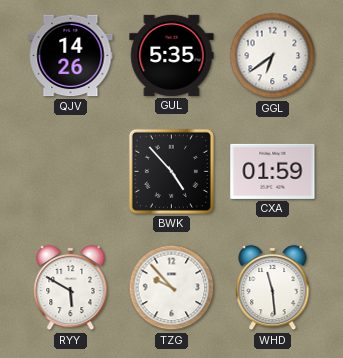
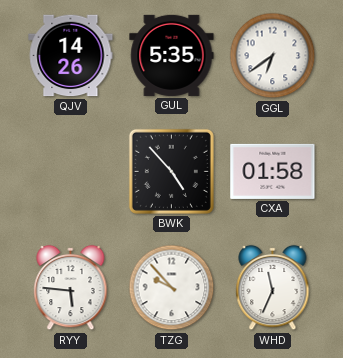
CXA: 01:59 -> 01:58
RYY: 5:50 -> 5:46
WHD: 11:29 -> 11:34
